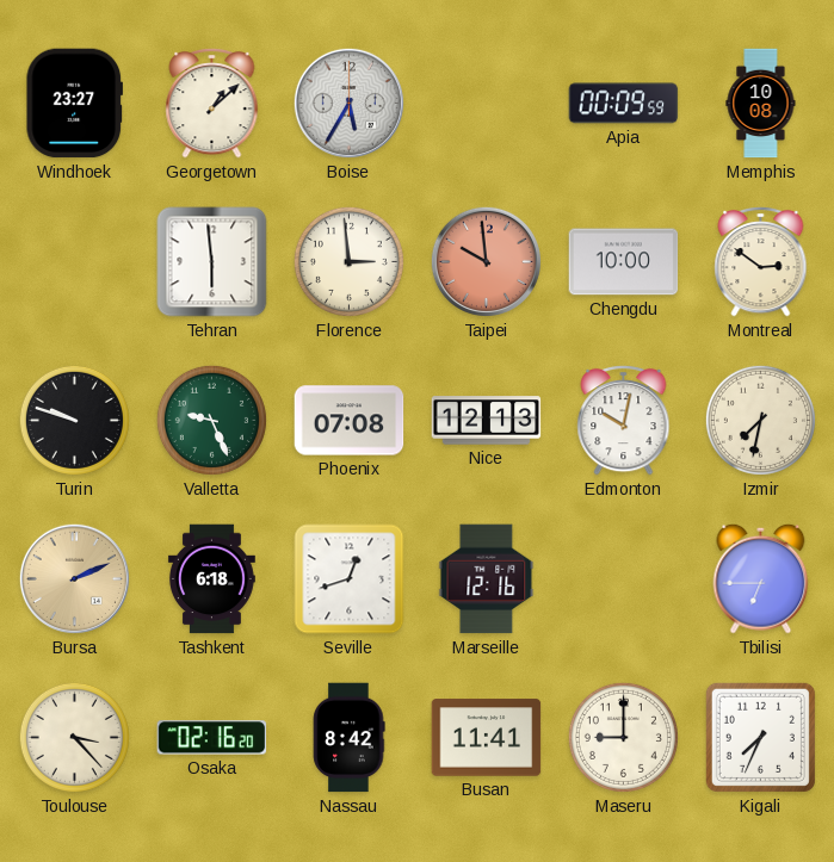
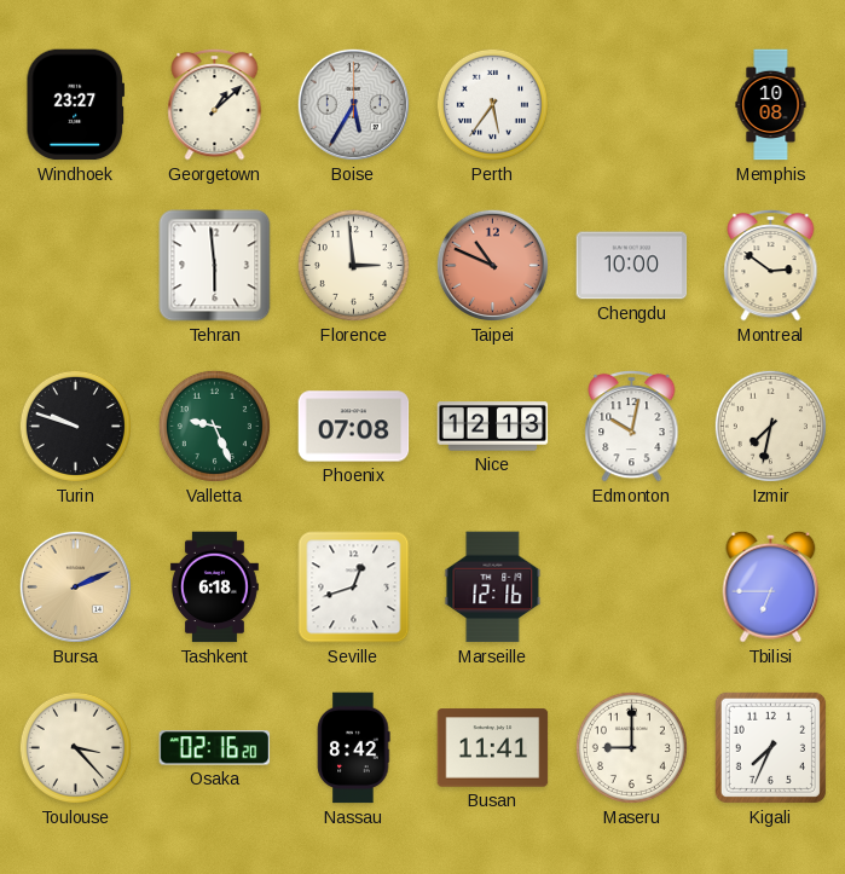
Perth: none -> 5:36
Apia: 00:09 -> none
Taipei: 9:59 -> 10:49
